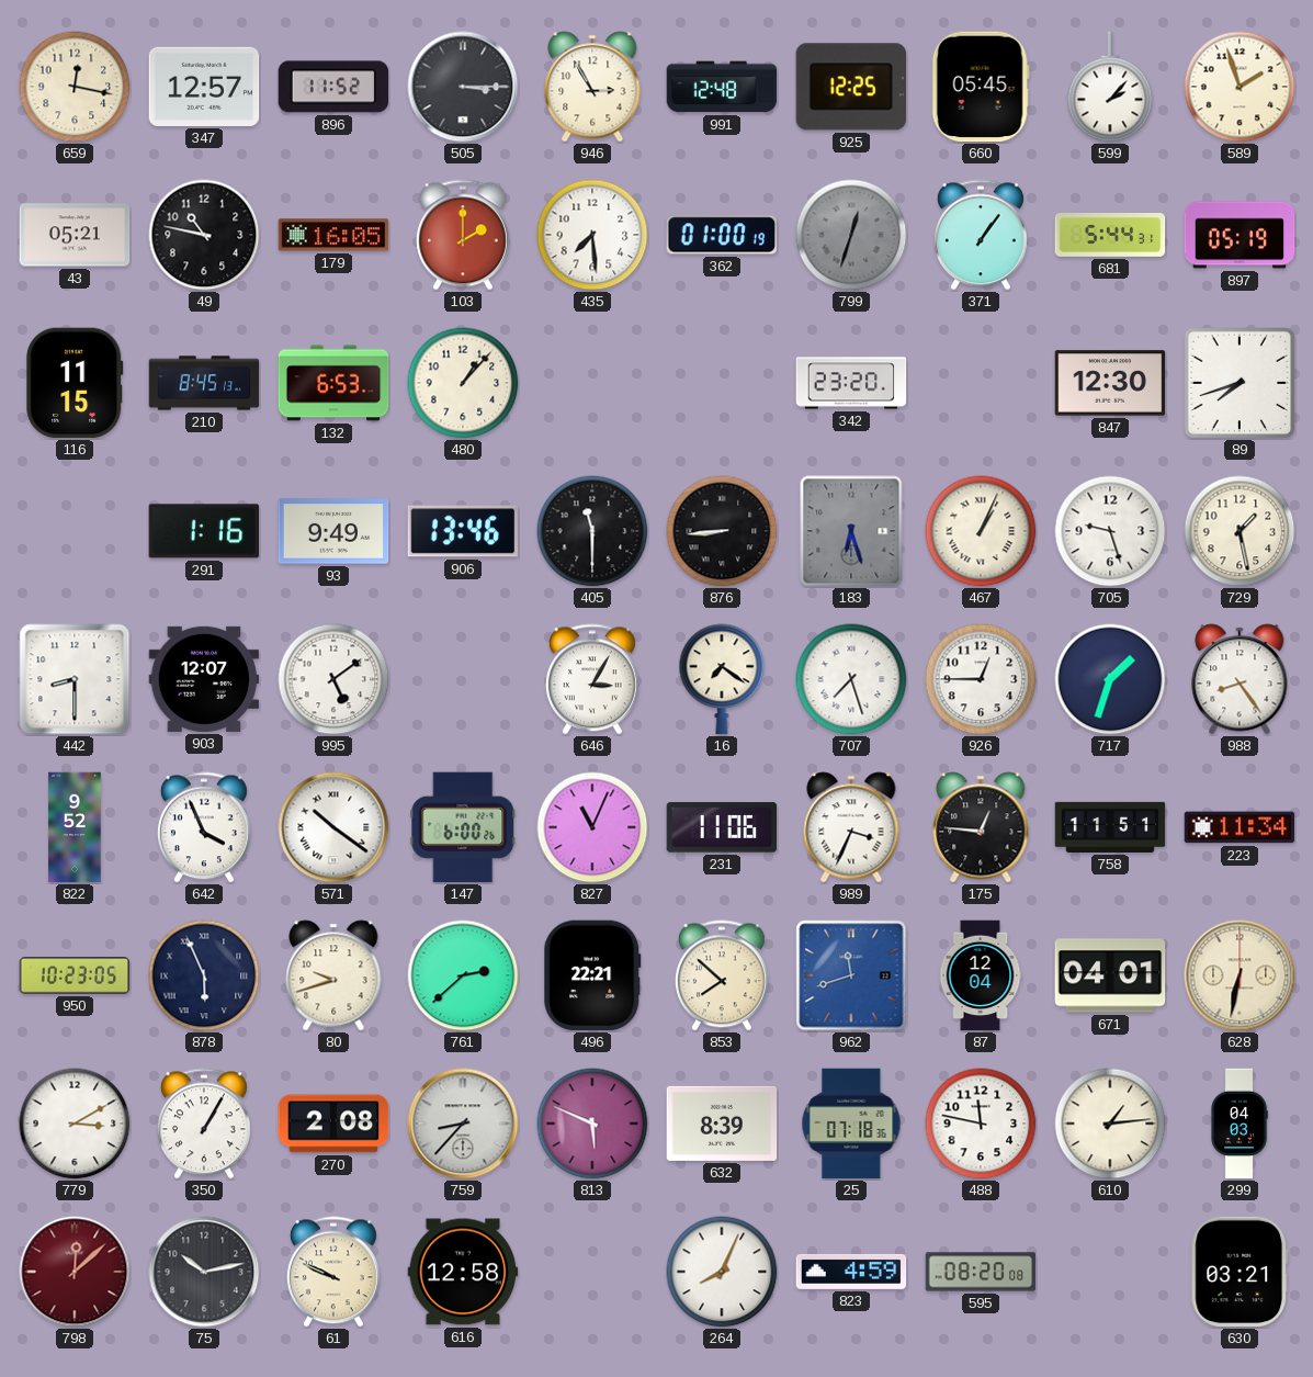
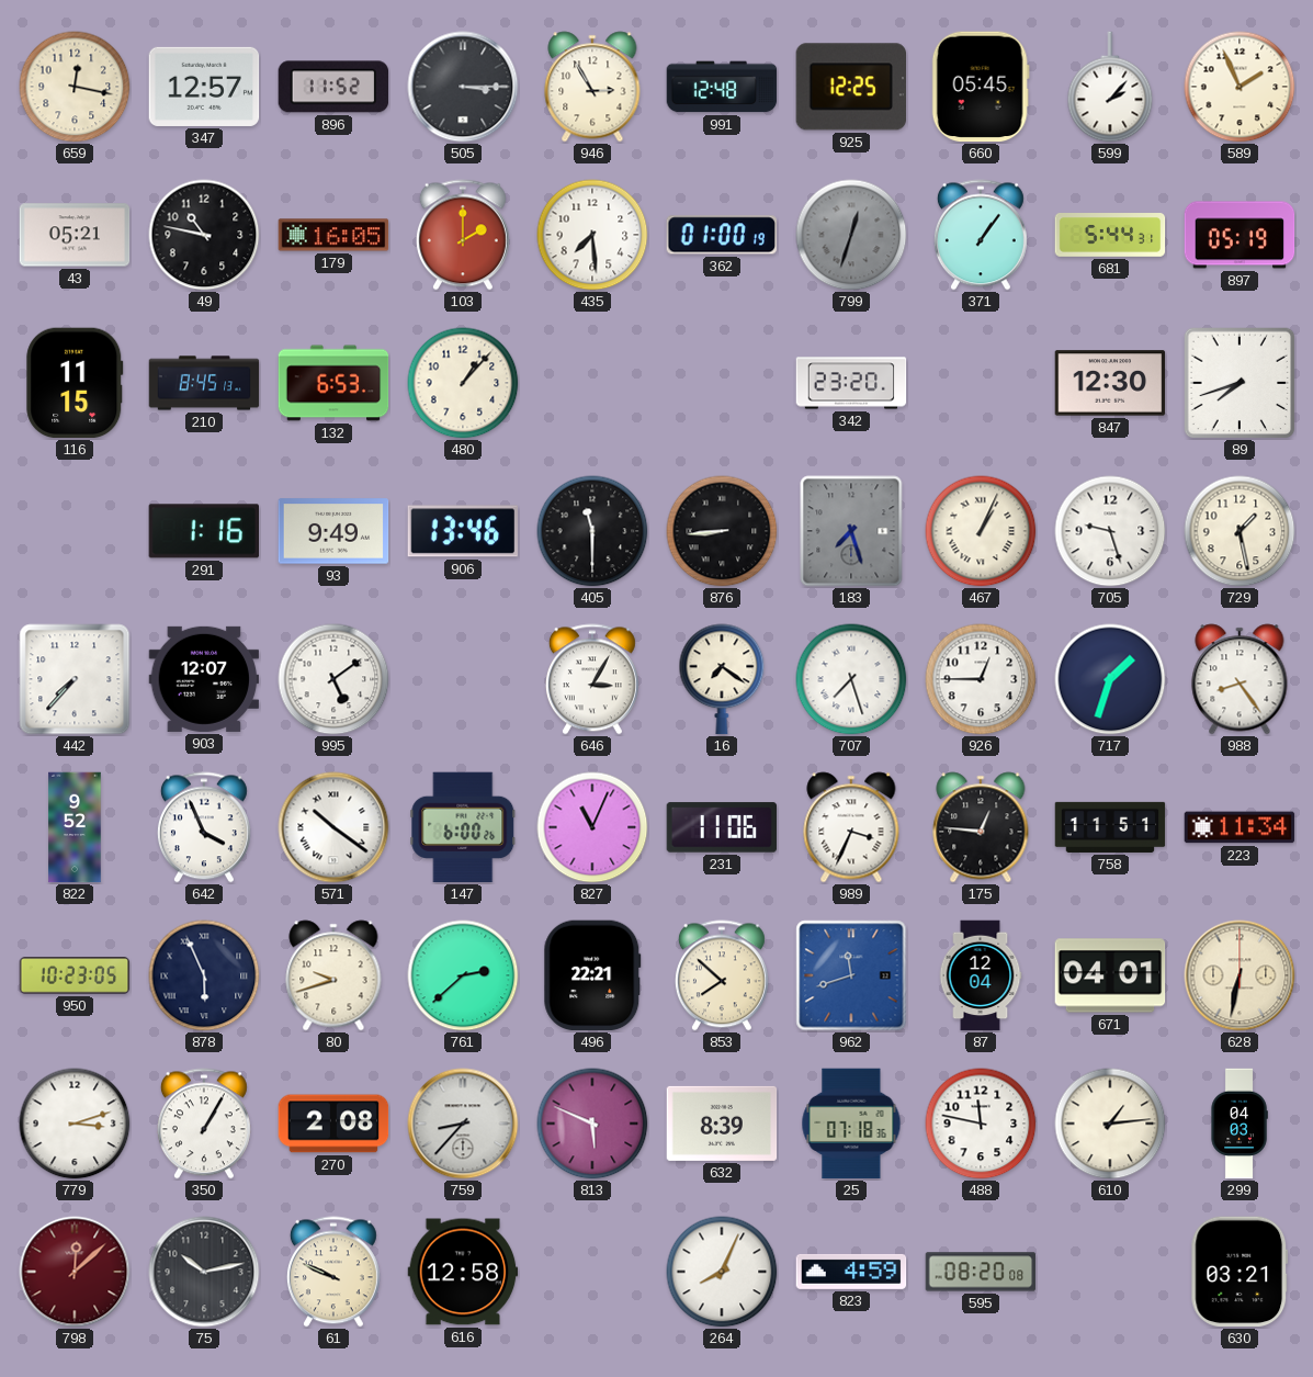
589: 1:57 -> 1:56
183: 6:27 -> 7:27
442: 8:30 -> 7:37
779: 3:10 -> 3:12
